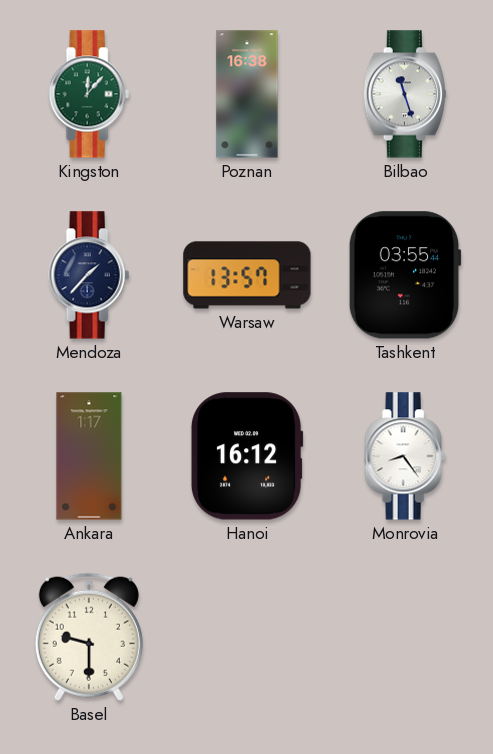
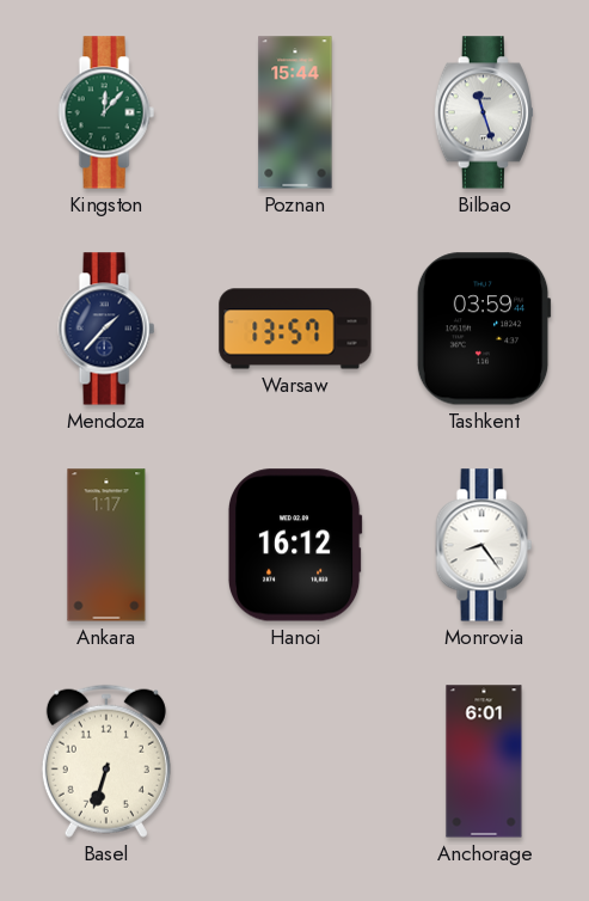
Poznan: 16:38 -> 15:44
Tashkent: 03:55 -> 03:59
Basel: 9:30 -> 6:33
Anchorage: none -> 6:01
